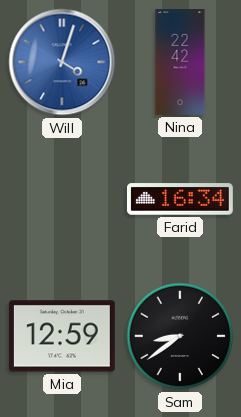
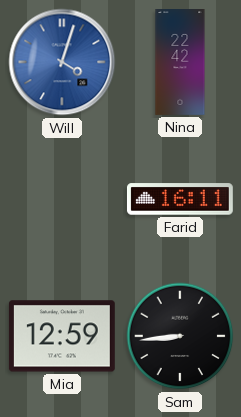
Farid: 16:34 -> 16:11
Sam: 8:39 -> 8:44
